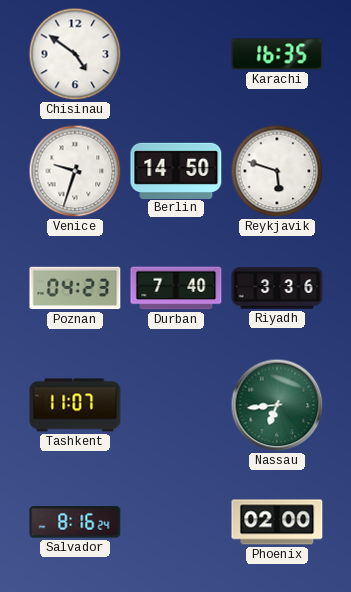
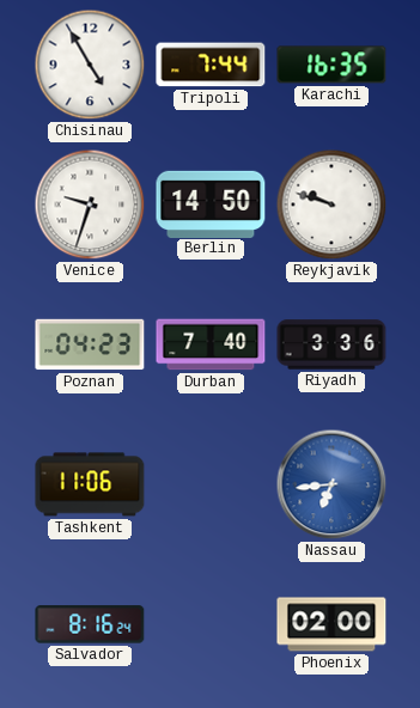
Chisinau: 4:51 -> 4:55
Tripoli: none -> 7:44
Reykjavik: 5:48 -> 9:48
Tashkent: 11:07 -> 11:06
Nassau dial: green -> blue
